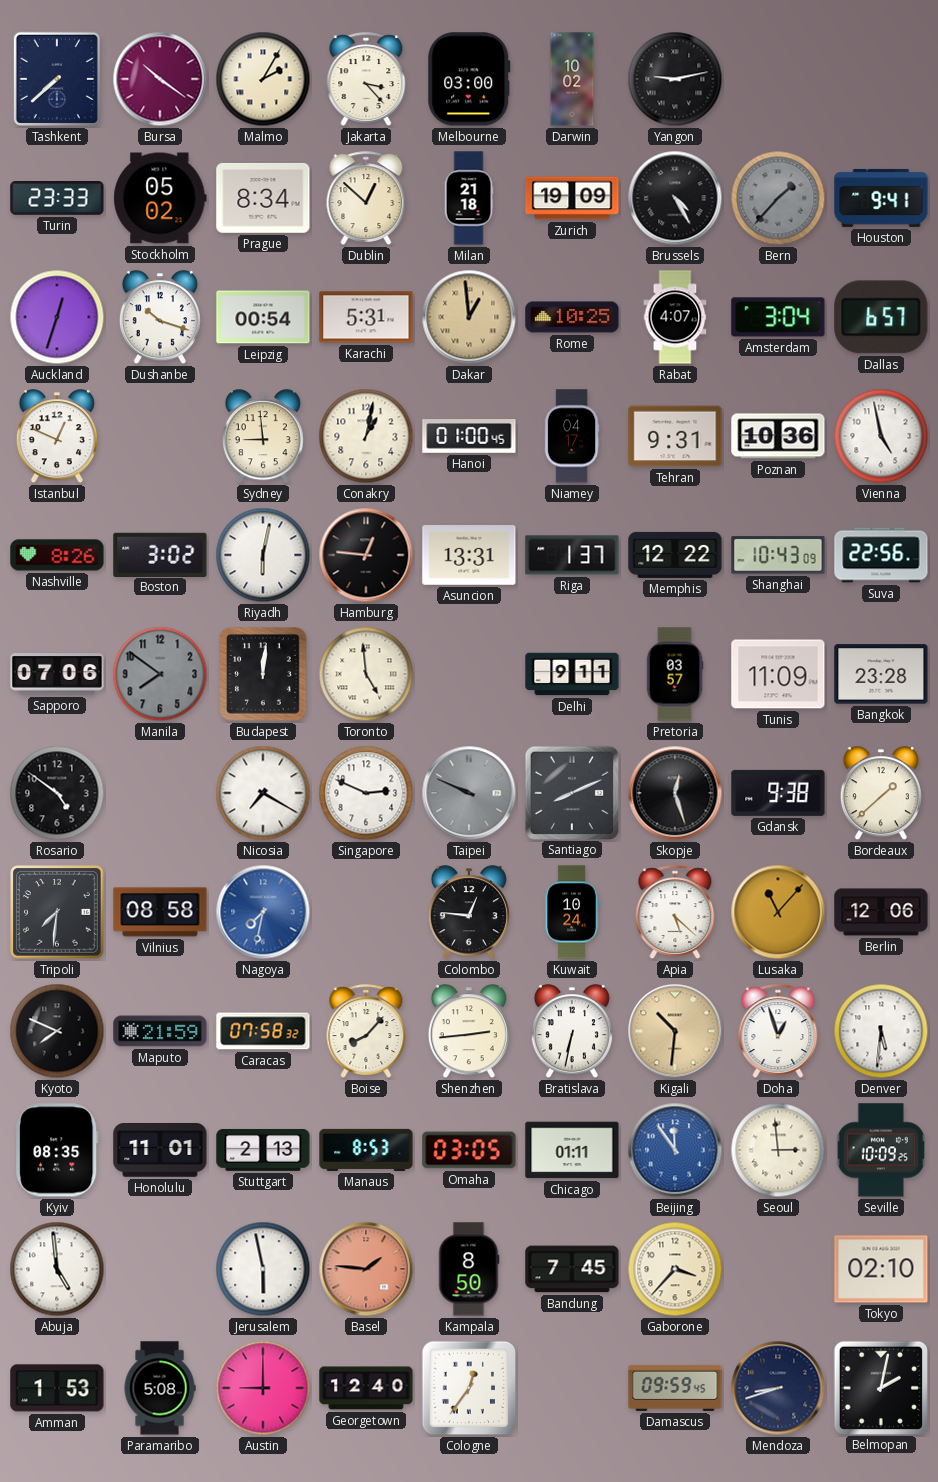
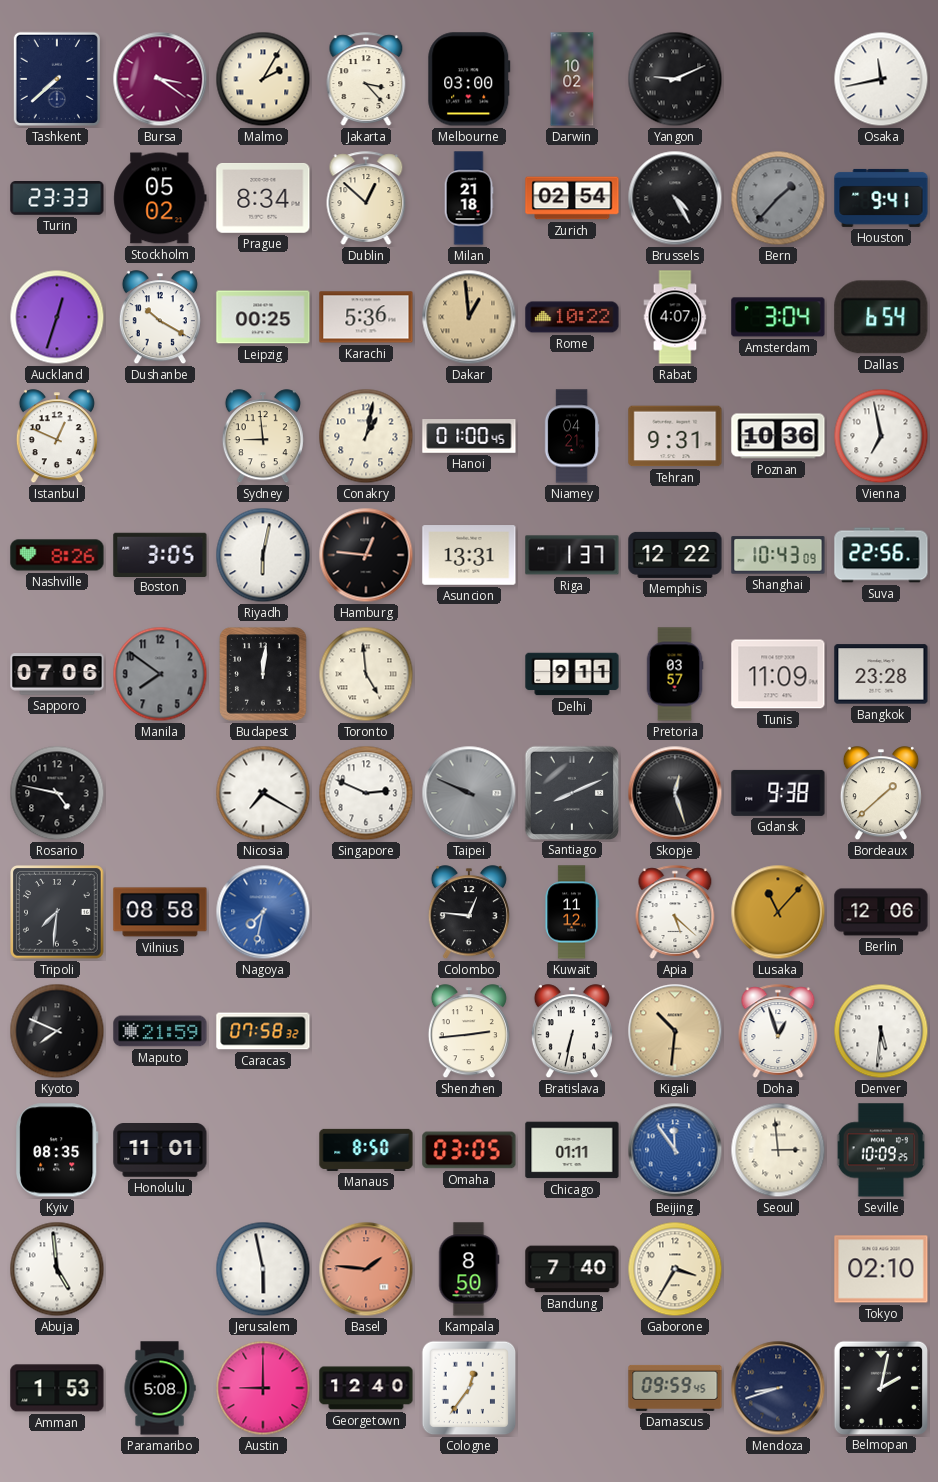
Bursa: 10:21 -> 3:21
Yangon: 9:13 -> 9:11
Osaka: none -> 11:43
Zurich: 19:09 -> 02:54
Dushanbe: 10:18 -> 10:20
Leipzig: 00:54 -> 00:25
Karachi: 5:31 -> 5:36
Rome: 10:25 -> 10:22
Dallas: 6:57 -> 6:54
Niamey: 04:17 -> 04:21
Vienna: 4:58 -> 6:58
Boston: 3:02 -> 3:05
Rosario: 4:51 -> 4:47
Kuwait: 10:24 -> 11:12
Boise: 8:07 -> none
Stuttgart: 2:13 -> none
Manaus: 8:53 -> 8:50
Bandung: 7:45 -> 7:40
Gaborone: 3:37 -> 3:35
